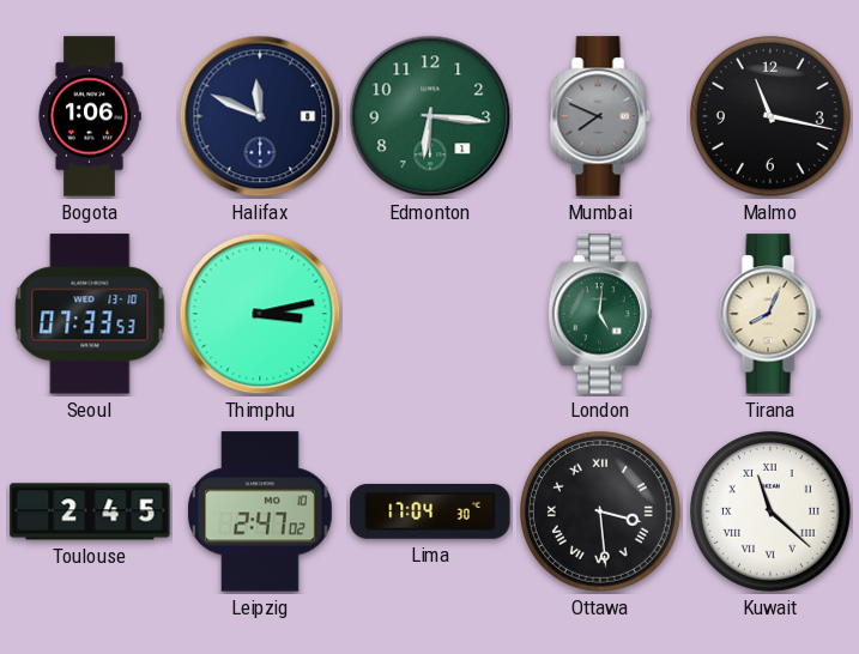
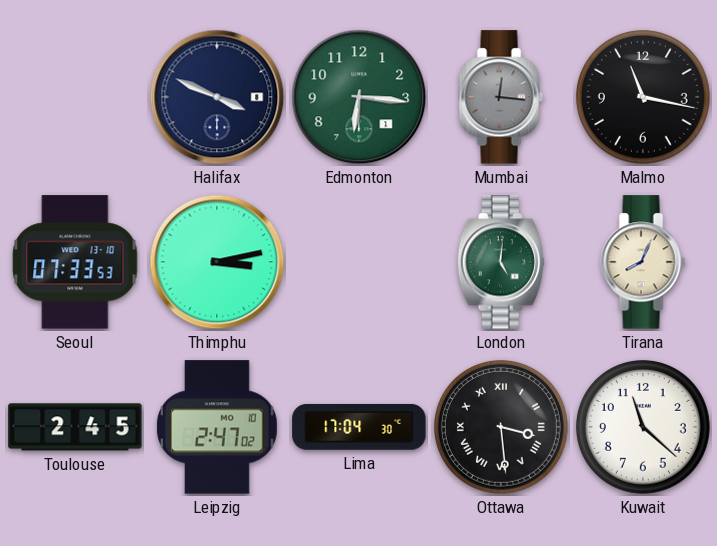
Bogota: 1:06 -> none
Halifax: 11:49 -> 3:49
Mumbai: 7:49 -> 12:16
Kuwait numerals: Roman -> Arabic
